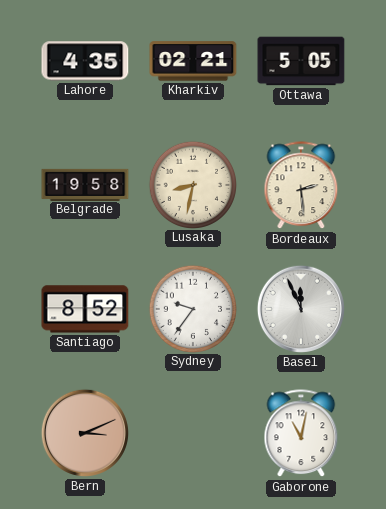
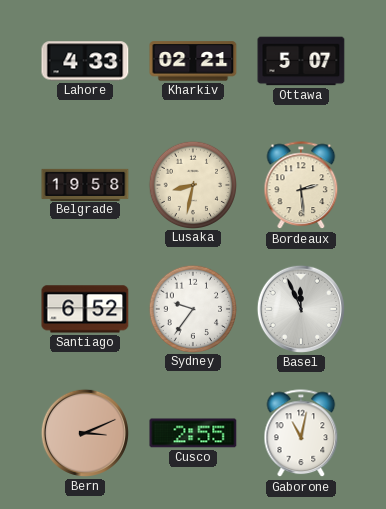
Lahore: 4:35 -> 4:33
Ottawa: 5:05 -> 5:07
Santiago: 8:52 -> 6:52
Cusco: none -> 2:55
